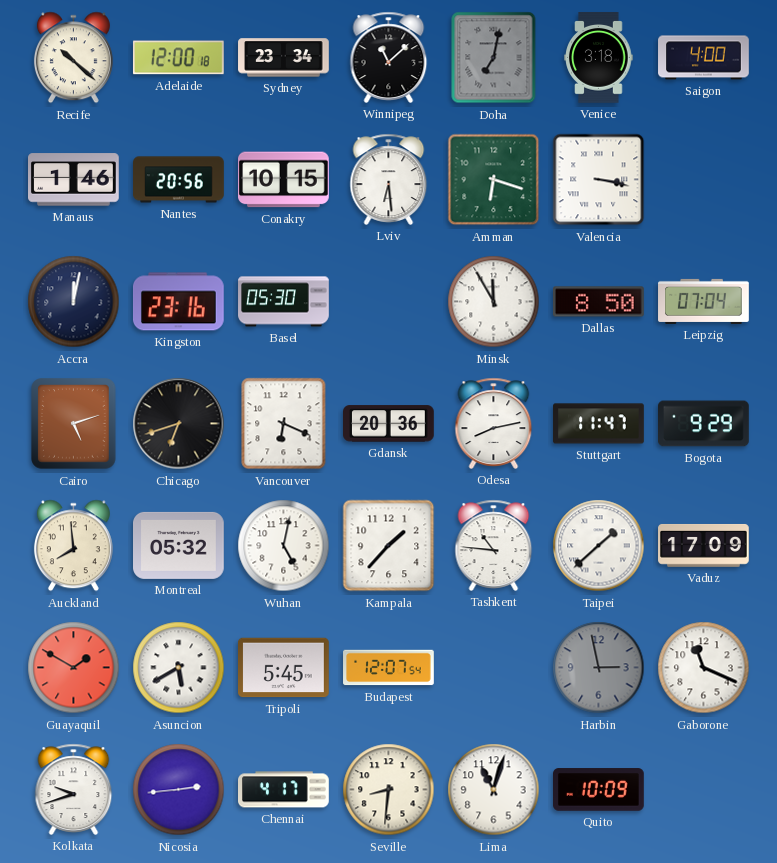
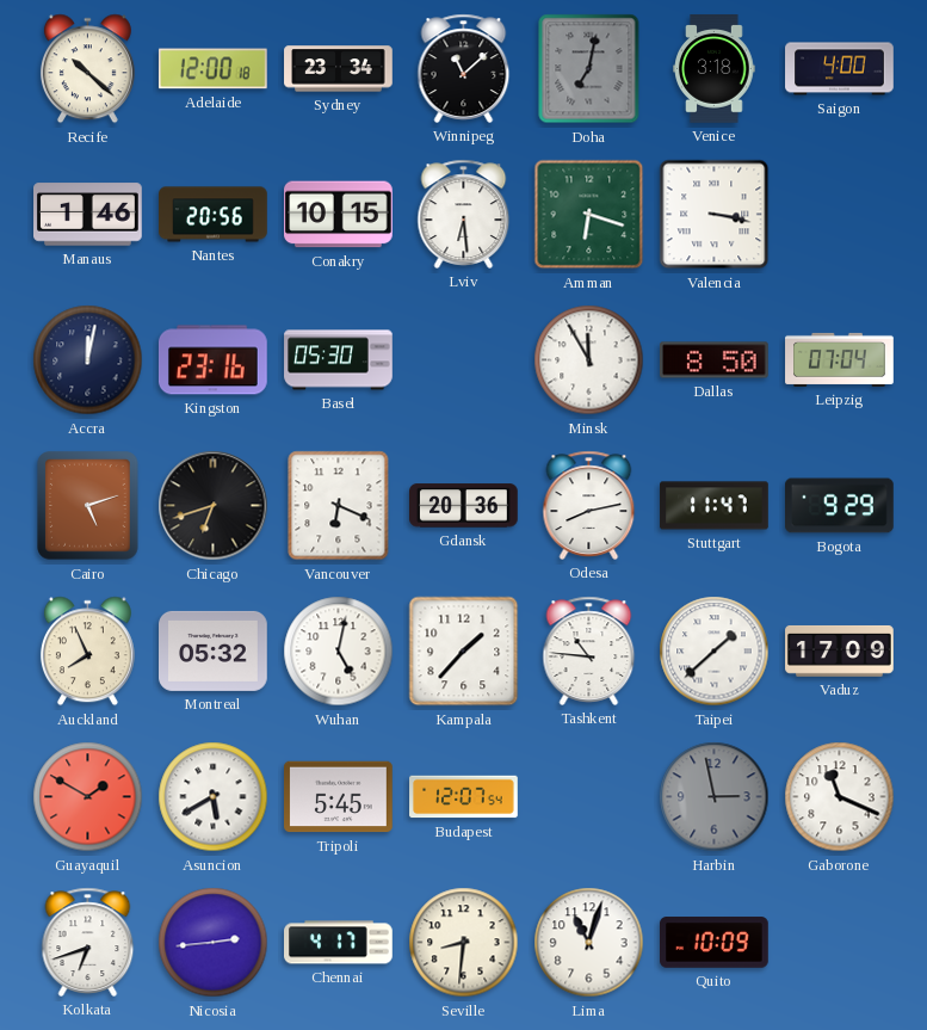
Auckland: 7:59 -> 7:56
Kolkata: 9:42 -> 6:42
